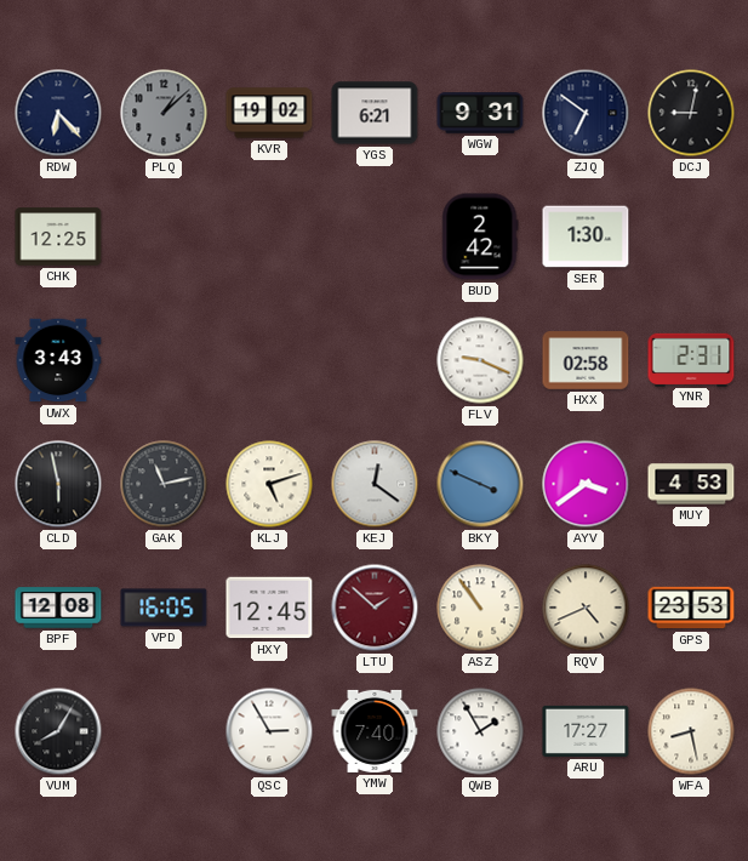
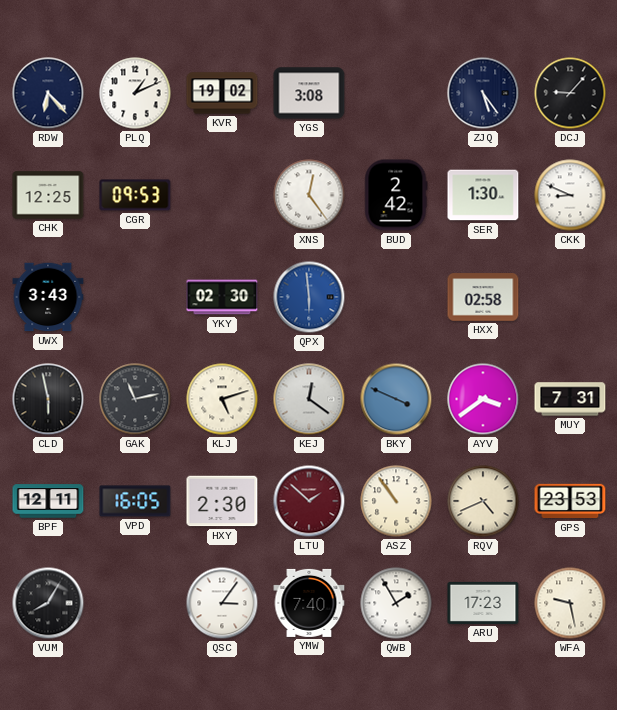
PLQ: 1:08 -> 1:11
PLQ dial: grey -> white
YGS: 6:21 -> 3:08
WGW: 9:31 -> none
ZJQ: 6:51 -> 5:24
DCJ: 9:02 -> 9:07
CGR: none -> 09:53
XNS: none -> 12:24
CKK: none -> 8:49
YKY: none -> 02:30
QPX: none -> 5:59
FLV: 9:19 -> none
YNR: 2:31 -> none
MUY: 4:53 -> 7:31
BPF: 12:08 -> 12:11
HXY: 12:45 -> 2:30
QSC: 2:55 -> 3:06
ARU: 17:27 -> 17:23
WFA: 8:28 -> 9:28
